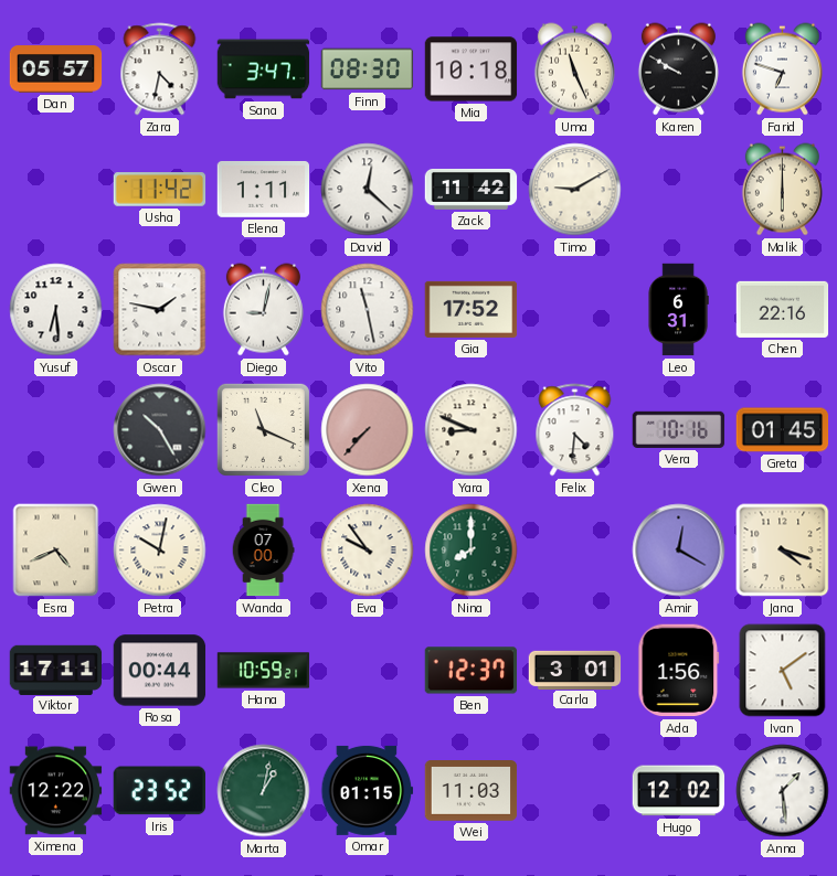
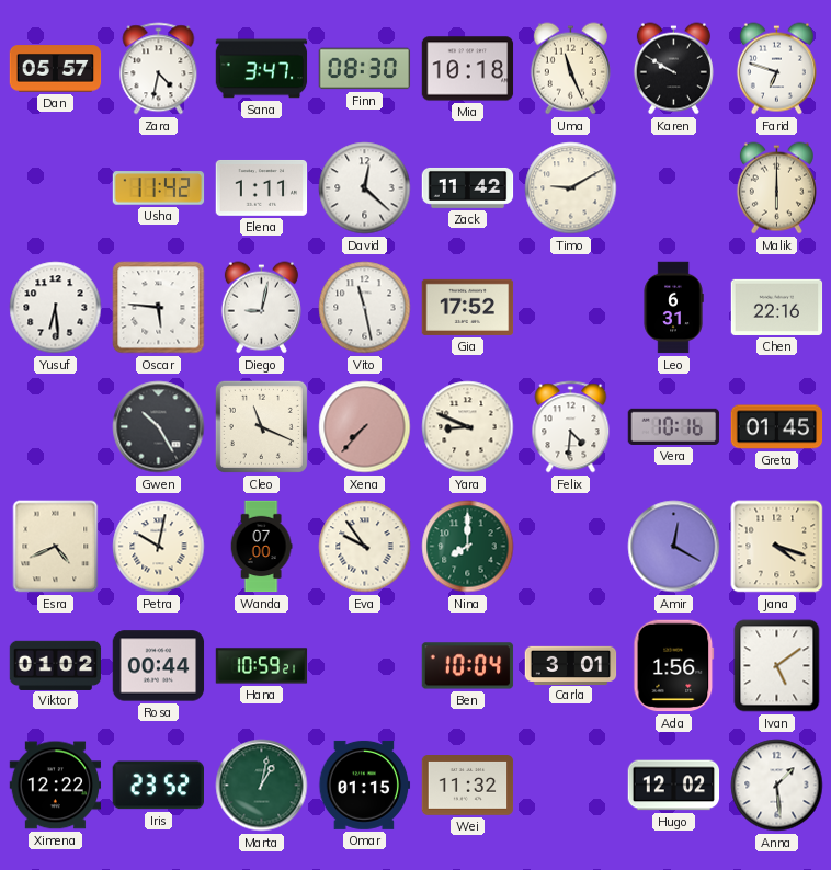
Oscar: 1:47 -> 5:46
Viktor: 17:11 -> 01:02
Ben: 12:37 -> 10:04
Wei: 11:03 -> 11:32
